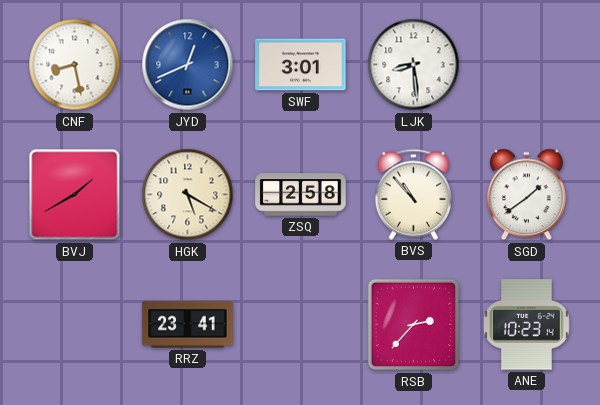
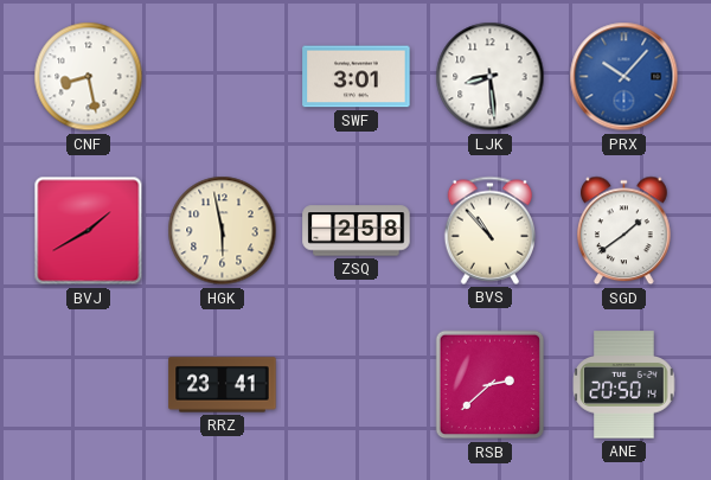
JYD: 12:41 -> none
PRX: none -> 10:07
HGK: 5:20 -> 5:58
RSB: 2:37 -> 2:38
ANE: 10:23 -> 20:50
